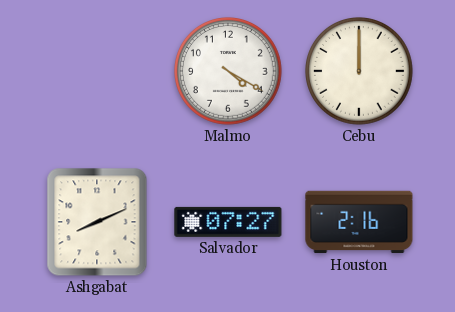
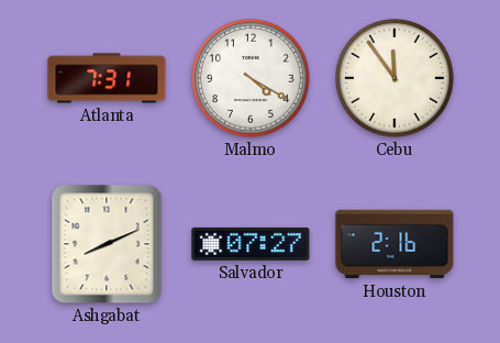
Atlanta: none -> 7:31
Cebu: 12:00 -> 11:54
